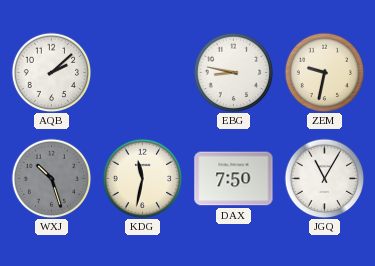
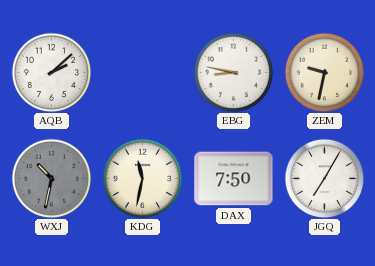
WXJ: 10:27 -> 10:32
JGQ: 11:05 -> 7:05
